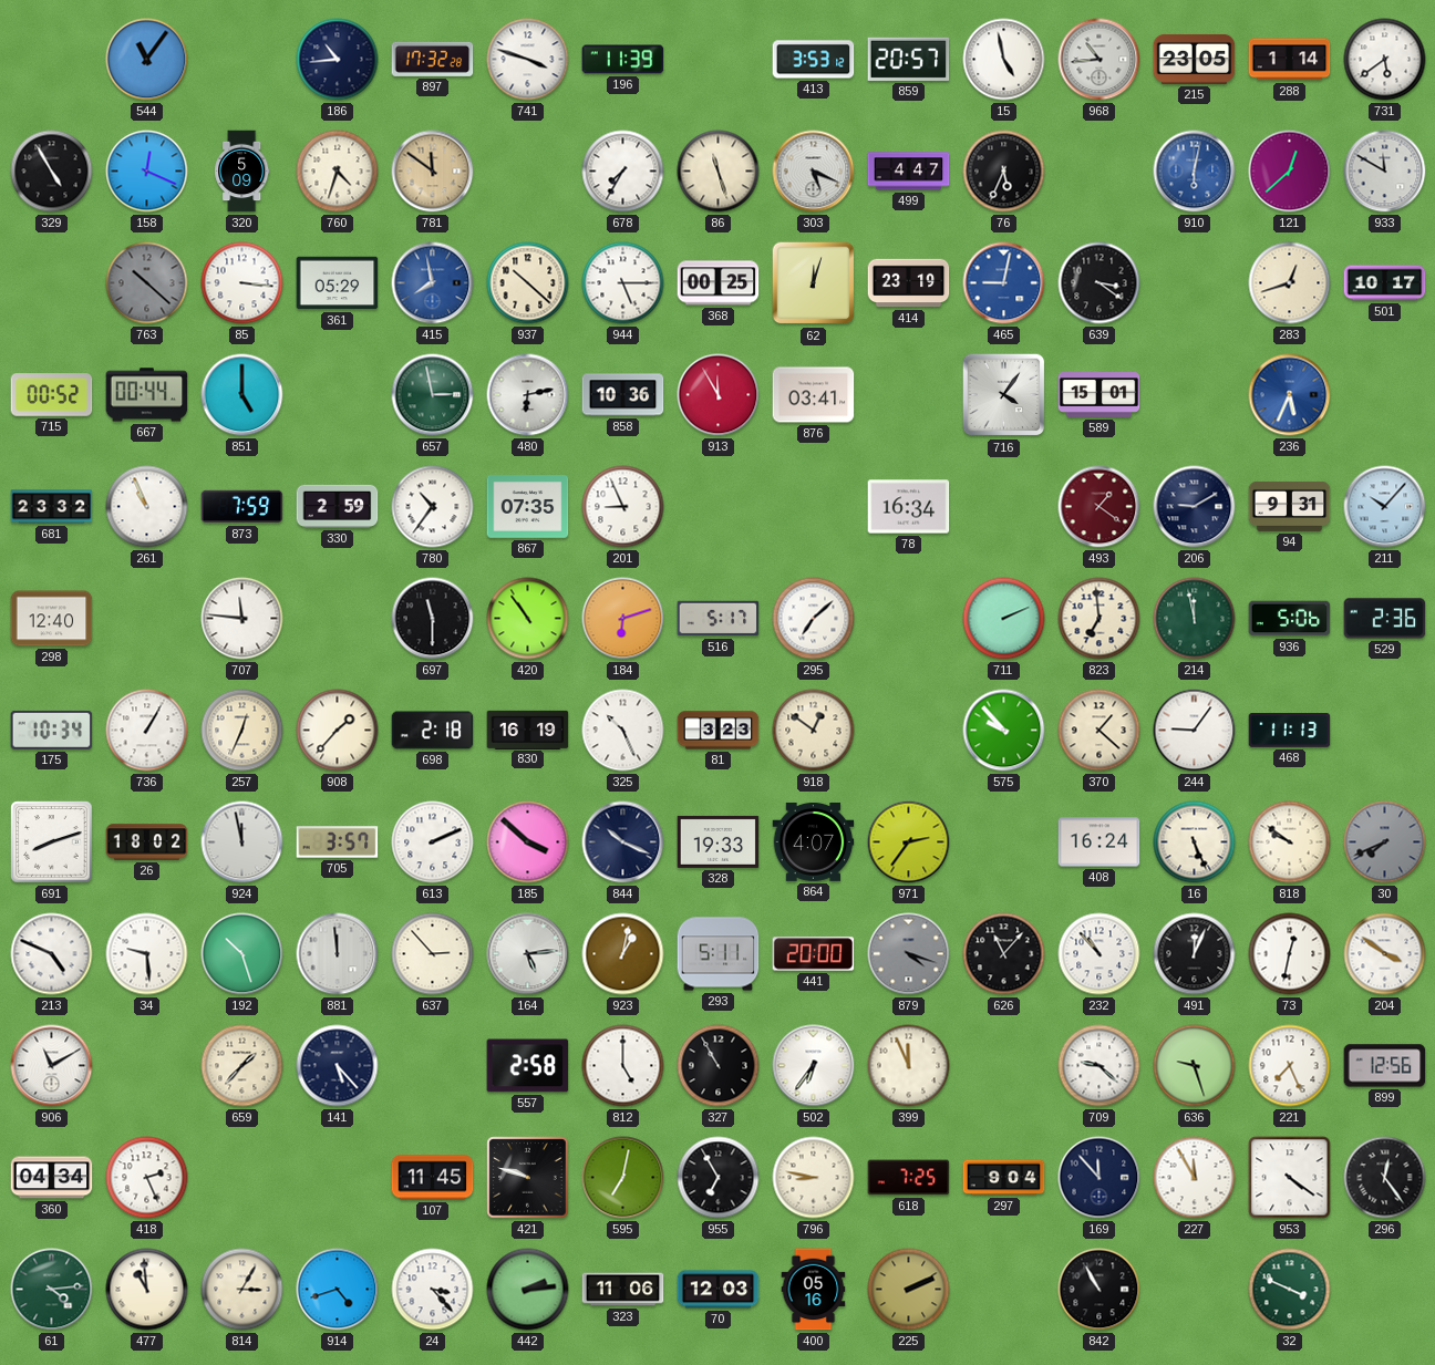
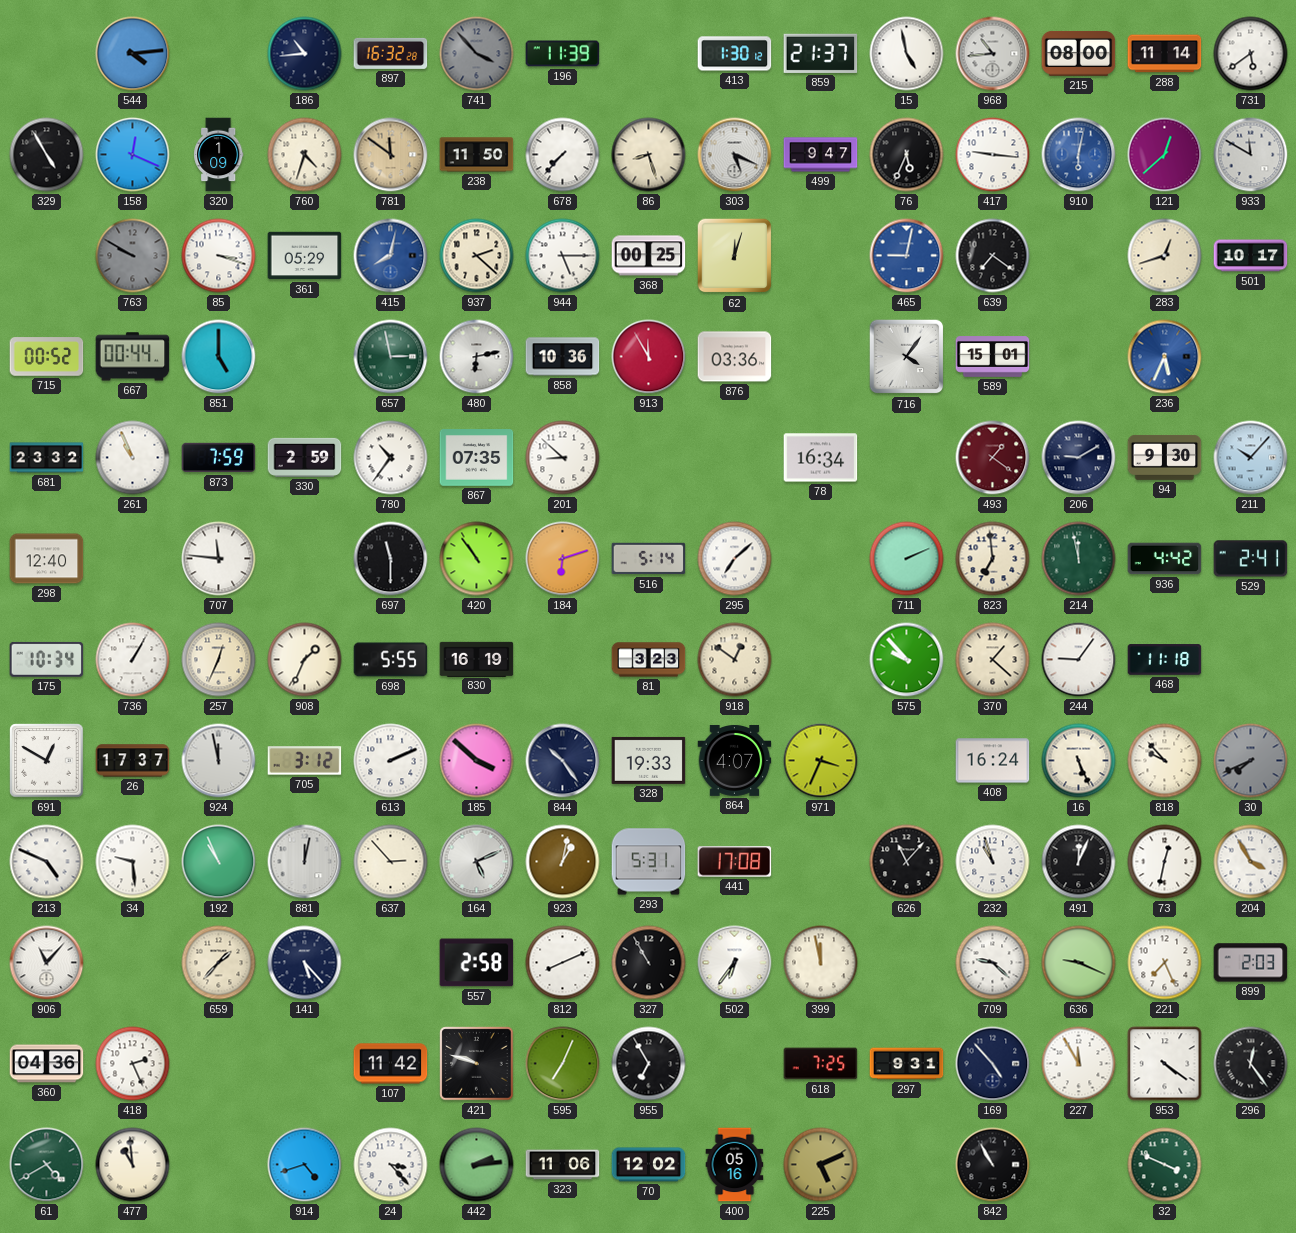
544: 11:06 -> 4:14
897: 17:32 -> 16:32
741: 3:48 -> 3:53
741 dial: white -> grey
413: 3:53 -> 1:30
859: 20:57 -> 21:37
215: 23:05 -> 08:00
288: 1:14 -> 11:14
320: 5:09 -> 1:09
238: none -> 11:50
678: 7:35 -> 7:37
86: 11:27 -> 8:27
499: 4:47 -> 9:47
417: none -> 9:16
763: 10:22 -> 9:50
85: 3:16 -> 3:18
415: 7:58 -> 8:02
937: 10:22 -> 2:22
414: 23:19 -> none
639: 3:21 -> 7:21
876: 03:41 -> 03:36
201: 8:56 -> 8:52
94: 9:31 -> 9:30
516: 5:17 -> 5:14
936: 5:06 -> 4:42
529: 2:36 -> 2:41
908: 1:37 -> 1:34
698: 2:18 -> 5:55
325: 10:26 -> none
468: 11:13 -> 11:18
691: 8:12 -> 12:50
26: 18:02 -> 17:37
705: 3:57 -> 3:12
844: 10:19 -> 10:24
971: 2:36 -> 3:34
818: 9:51 -> 9:53
192: 10:27 -> 10:56
881: 11:59 -> 12:02
164: 5:14 -> 5:11
293: 5:11 -> 5:31
441: 20:00 -> 17:08
879: 4:18 -> none
232: 10:53 -> 10:57
204: 3:51 -> 3:55
906: 11:10 -> 11:07
812: 5:00 -> 8:11
399: 11:56 -> 11:58
636: 9:27 -> 9:19
899: 12:56 -> 2:03
360: 04:34 -> 04:36
107: 11:45 -> 11:42
595: 7:02 -> 7:04
796: 8:47 -> none
297: 9:04 -> 9:31
169: 11:53 -> 4:53
61: 4:14 -> 4:40
814: 3:05 -> none
70: 12:03 -> 12:02
225: 2:11 -> 5:11
